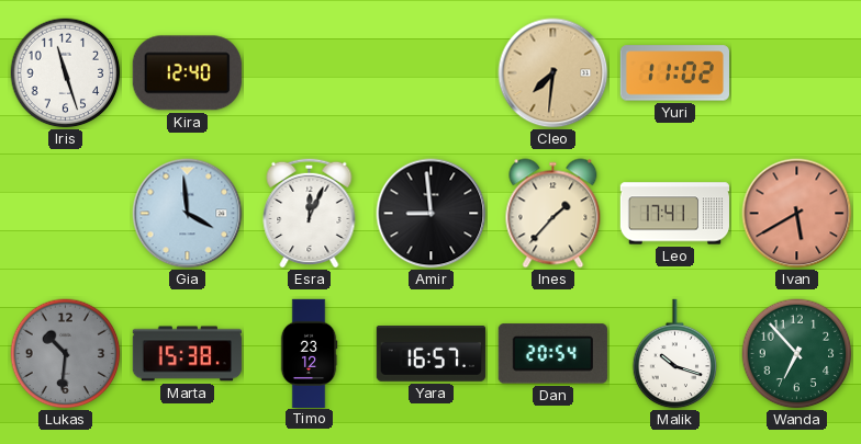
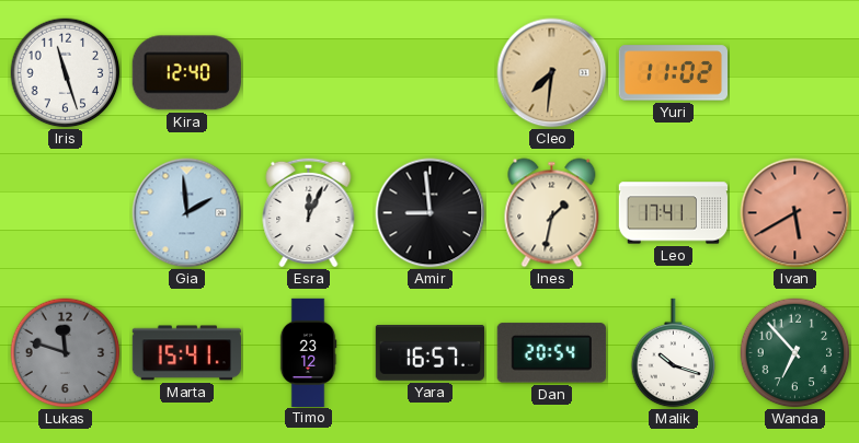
Gia: 3:59 -> 1:59
Ines: 1:37 -> 1:32
Lukas: 10:31 -> 11:48
Marta: 15:38 -> 15:41
